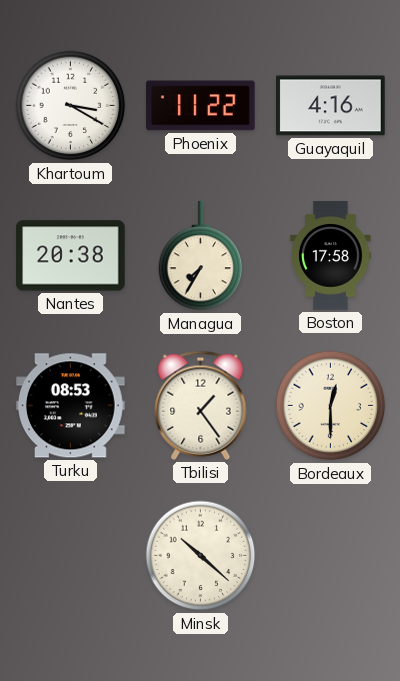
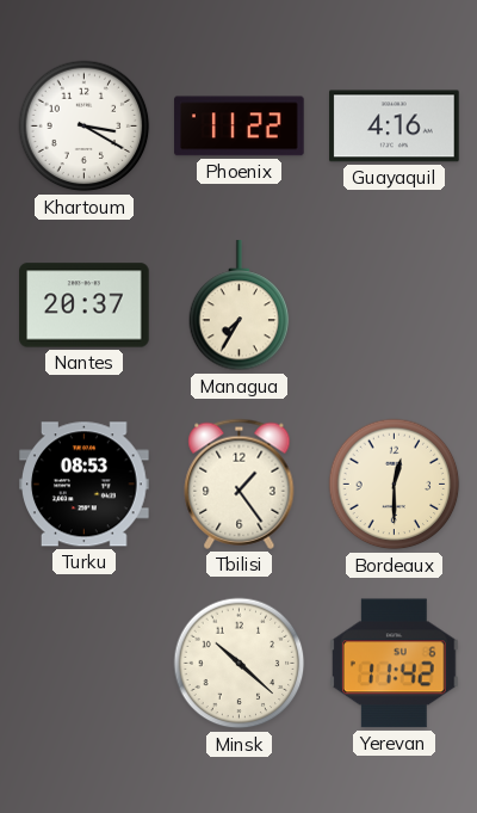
Nantes: 20:38 -> 20:37
Boston: 17:58 -> none
Yerevan: none -> 11:42
